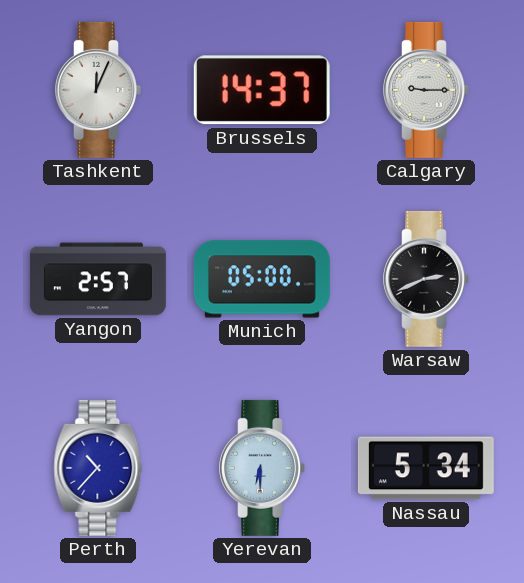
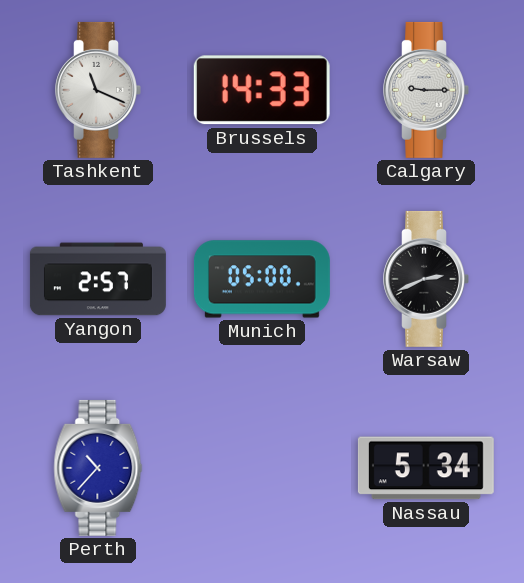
Tashkent: 12:04 -> 11:19
Brussels: 14:37 -> 14:33
Yerevan: 6:30 -> none
